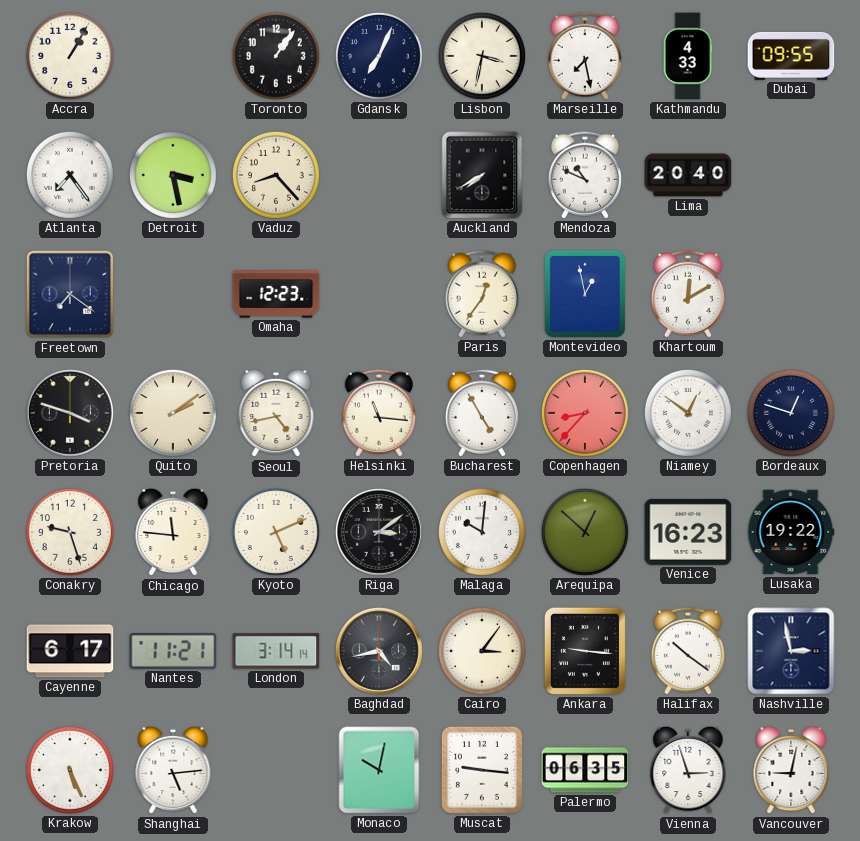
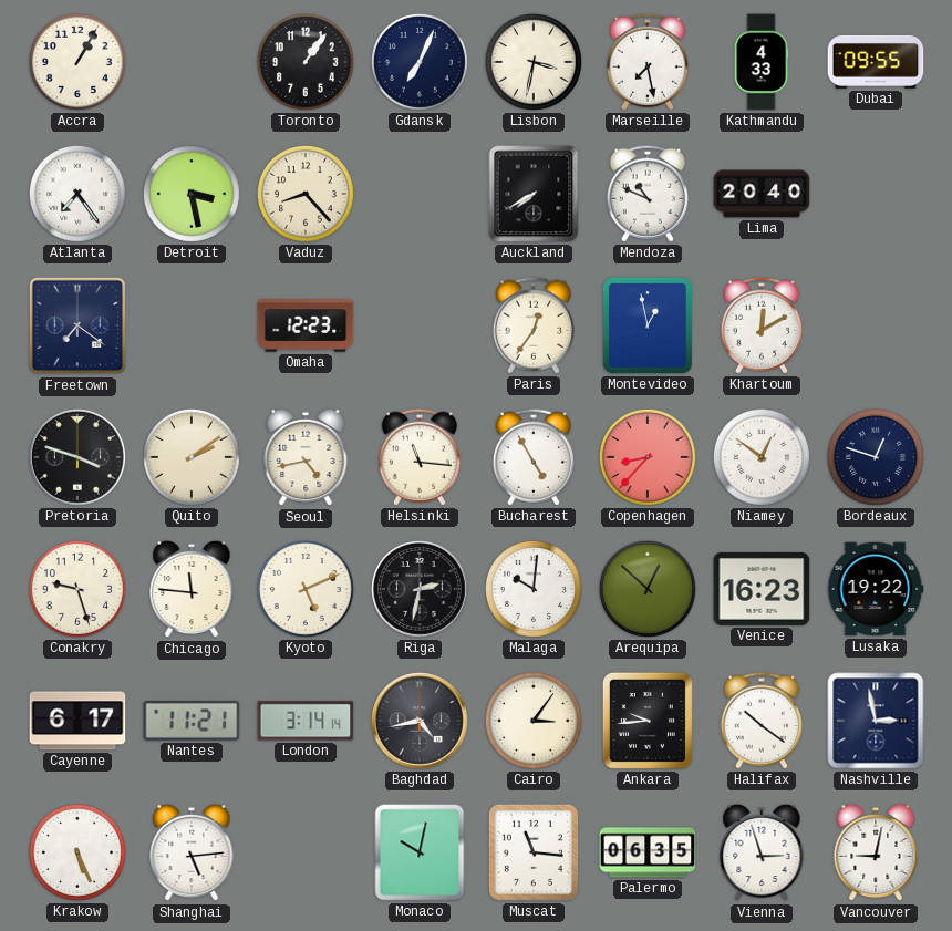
Riga: 3:09 -> 2:32
Ankara: 9:16 -> 9:44
Muscat: 9:16 -> 11:16
